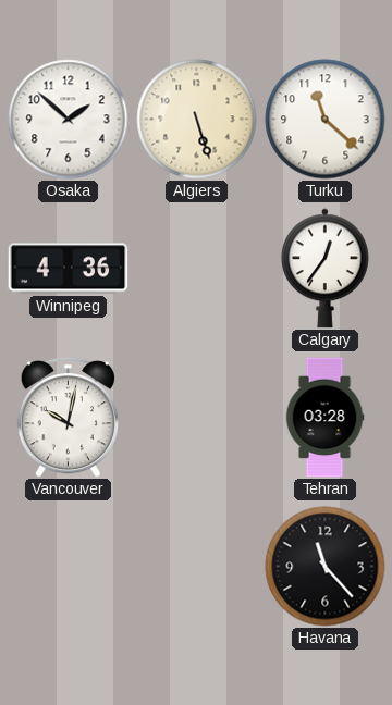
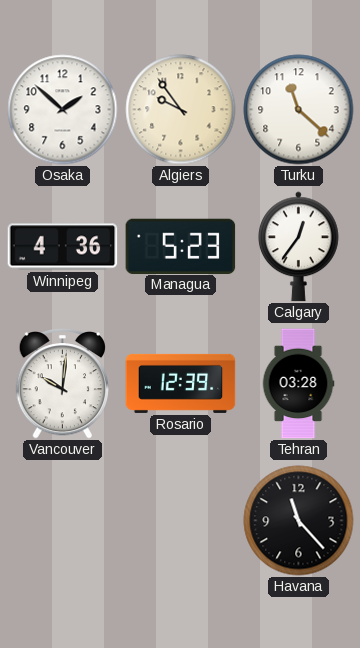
Algiers: 5:27 -> 9:54
Managua: none -> 5:23
Vancouver: 10:02 -> 10:01
Rosario: none -> 12:39
